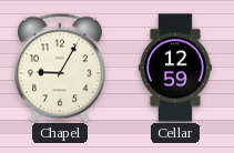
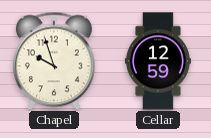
Chapel: 9:05 -> 9:57
